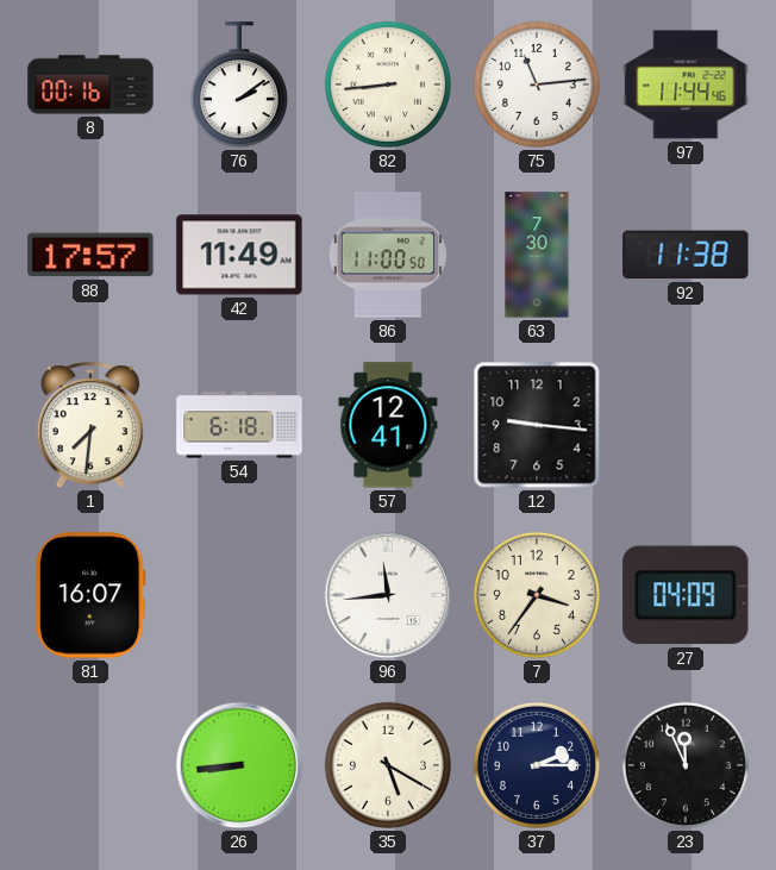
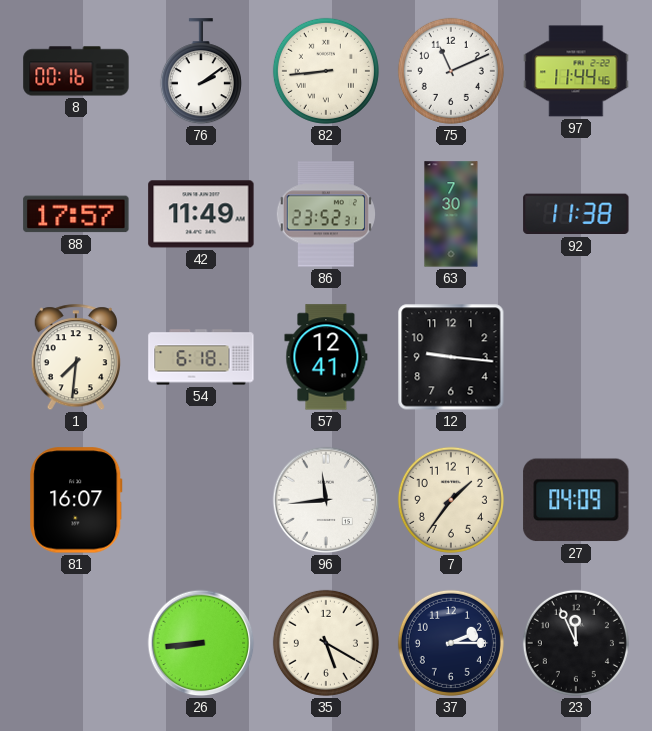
75: 11:14 -> 11:11
86: 11:00 -> 23:52
7: 3:36 -> 1:36
